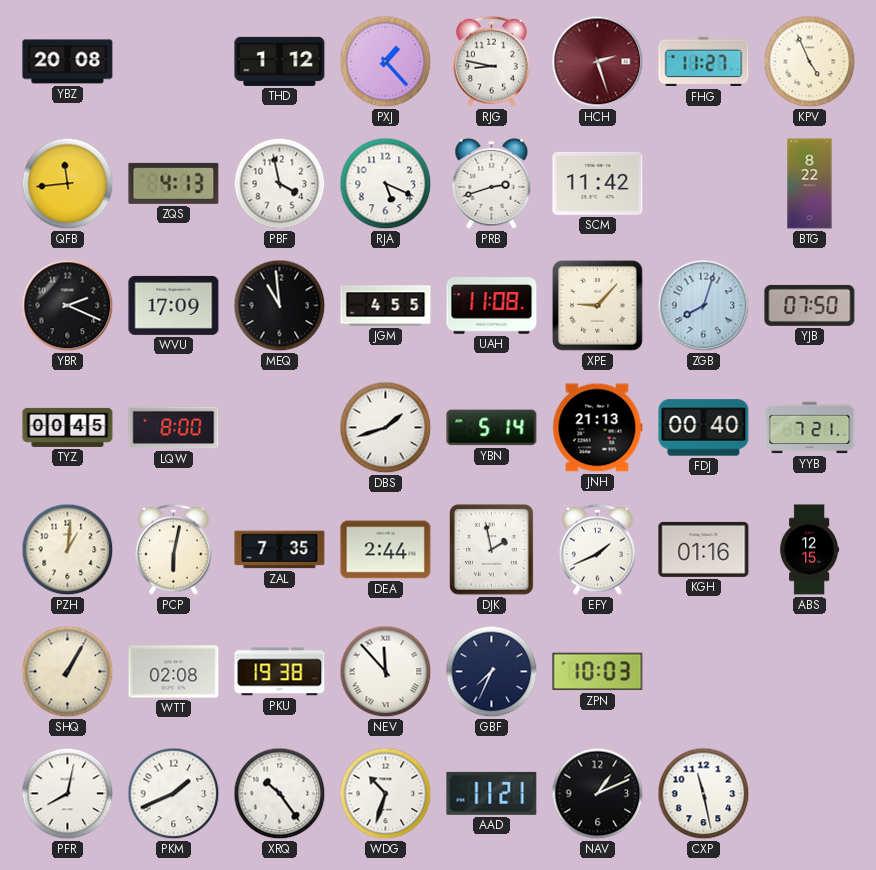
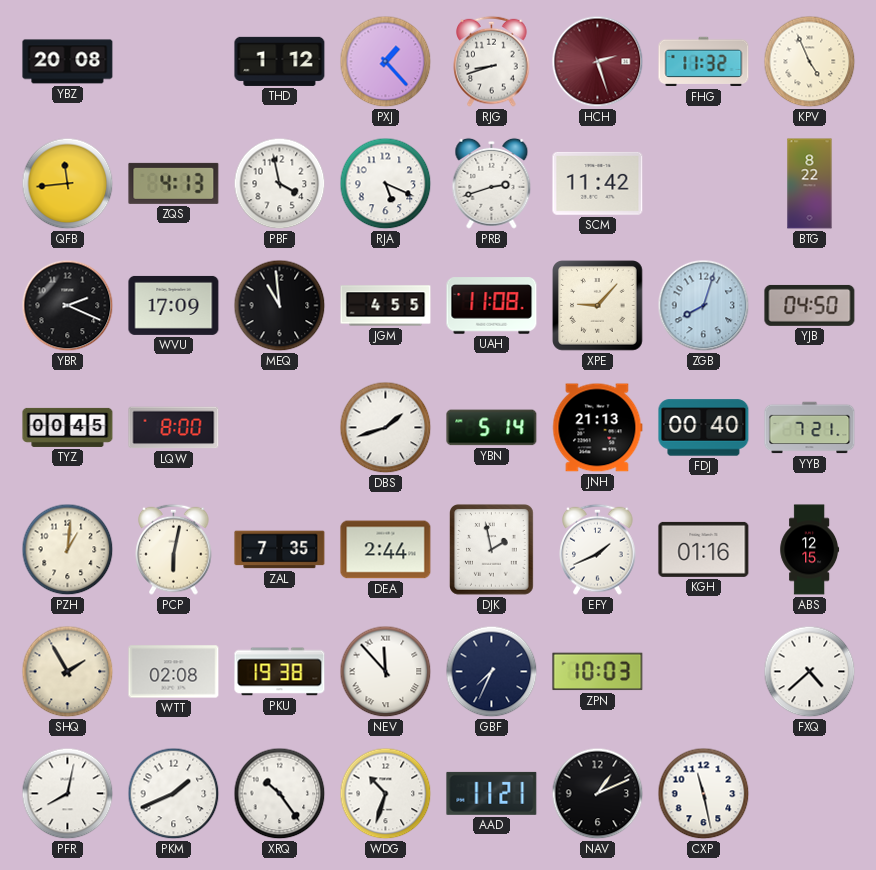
RJG: 8:47 -> 8:42
FHG: 11:27 -> 11:32
YJB: 07:50 -> 04:50
SHQ: 1:05 -> 1:55
FXQ: none -> 4:38
